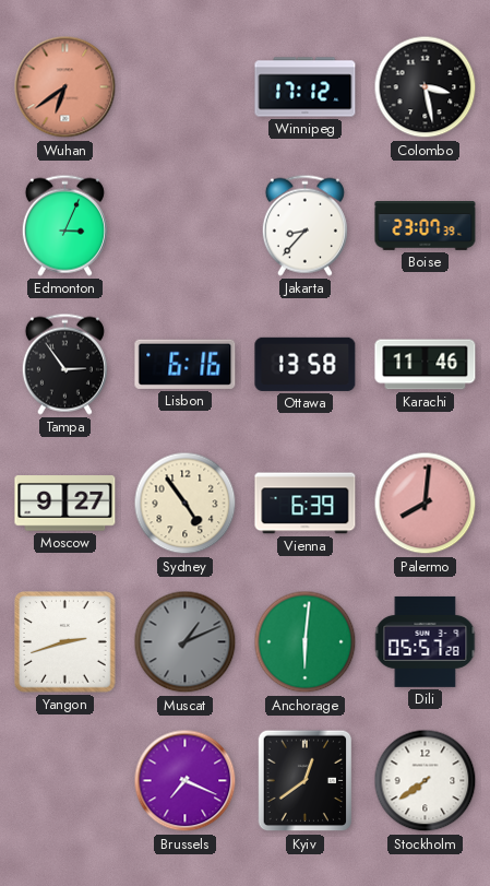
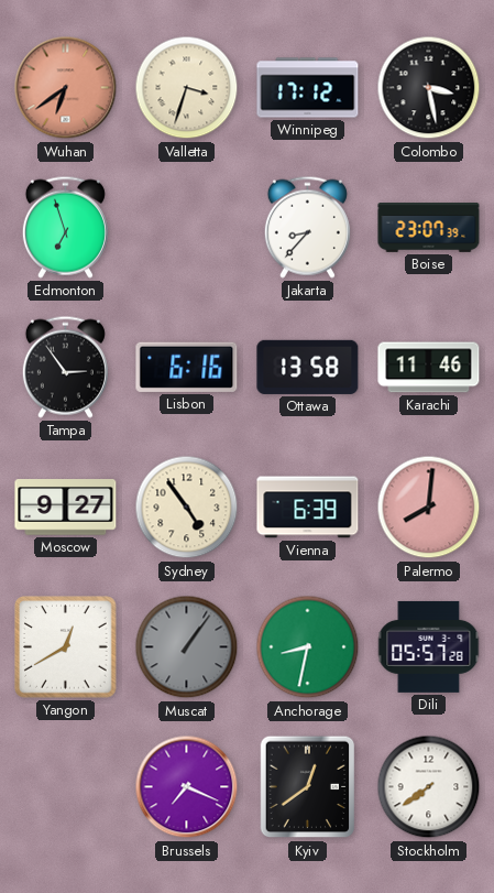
Valletta: none -> 3:33
Edmonton: 3:04 -> 6:57
Yangon: 2:42 -> 12:40
Muscat: 1:11 -> 1:06
Anchorage: 6:01 -> 8:32
